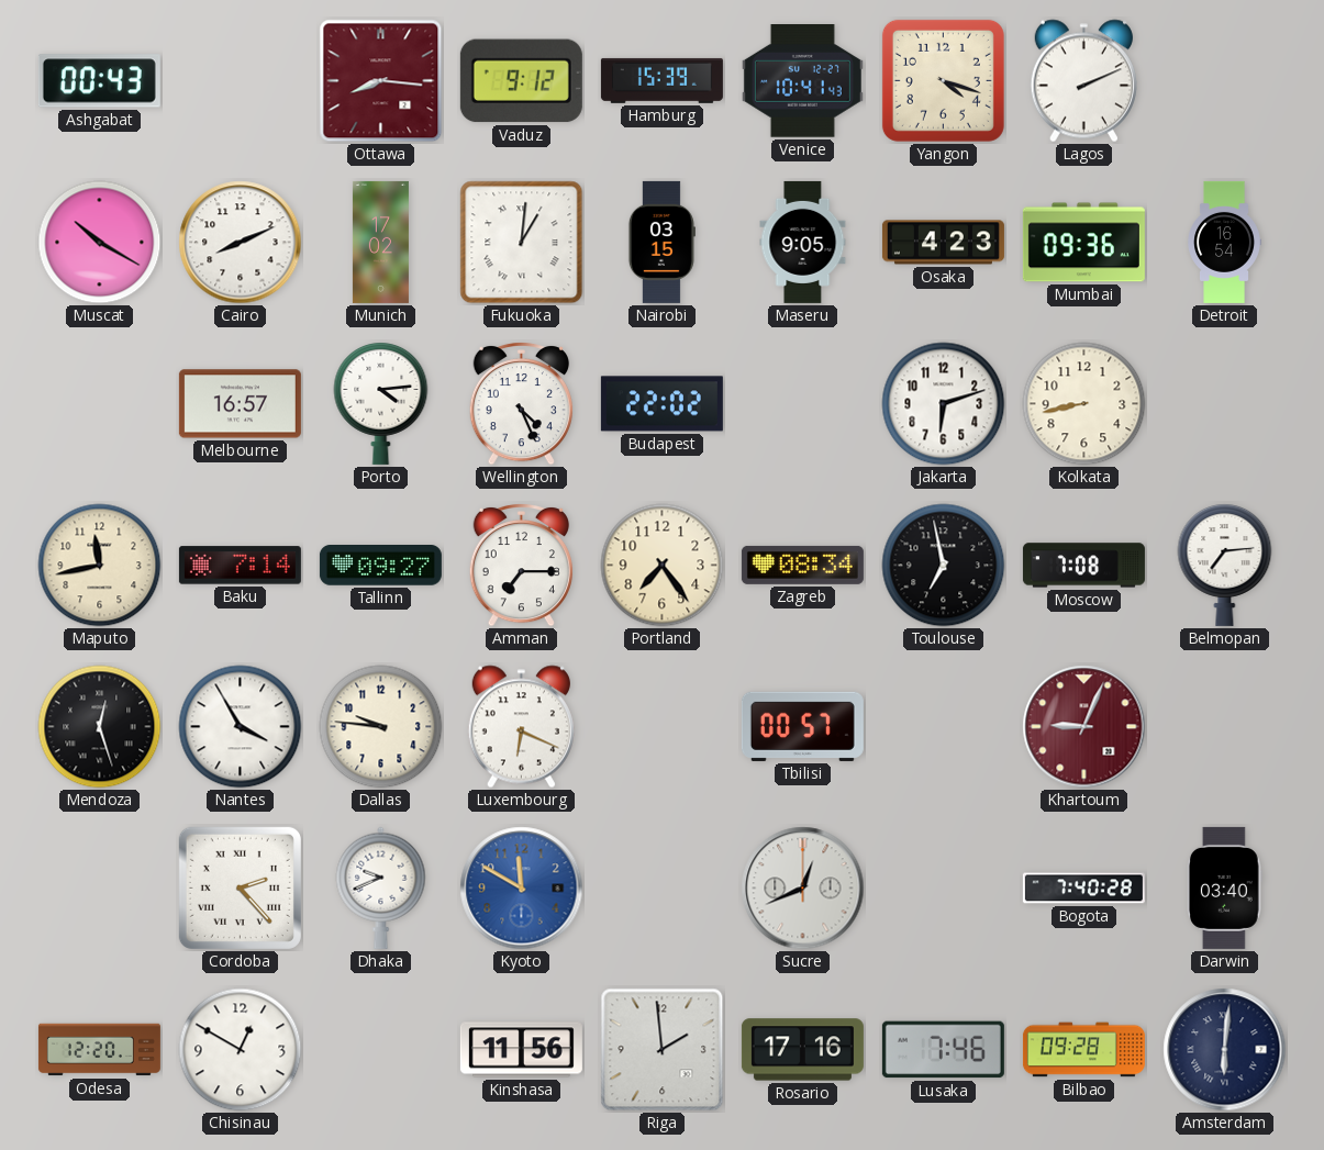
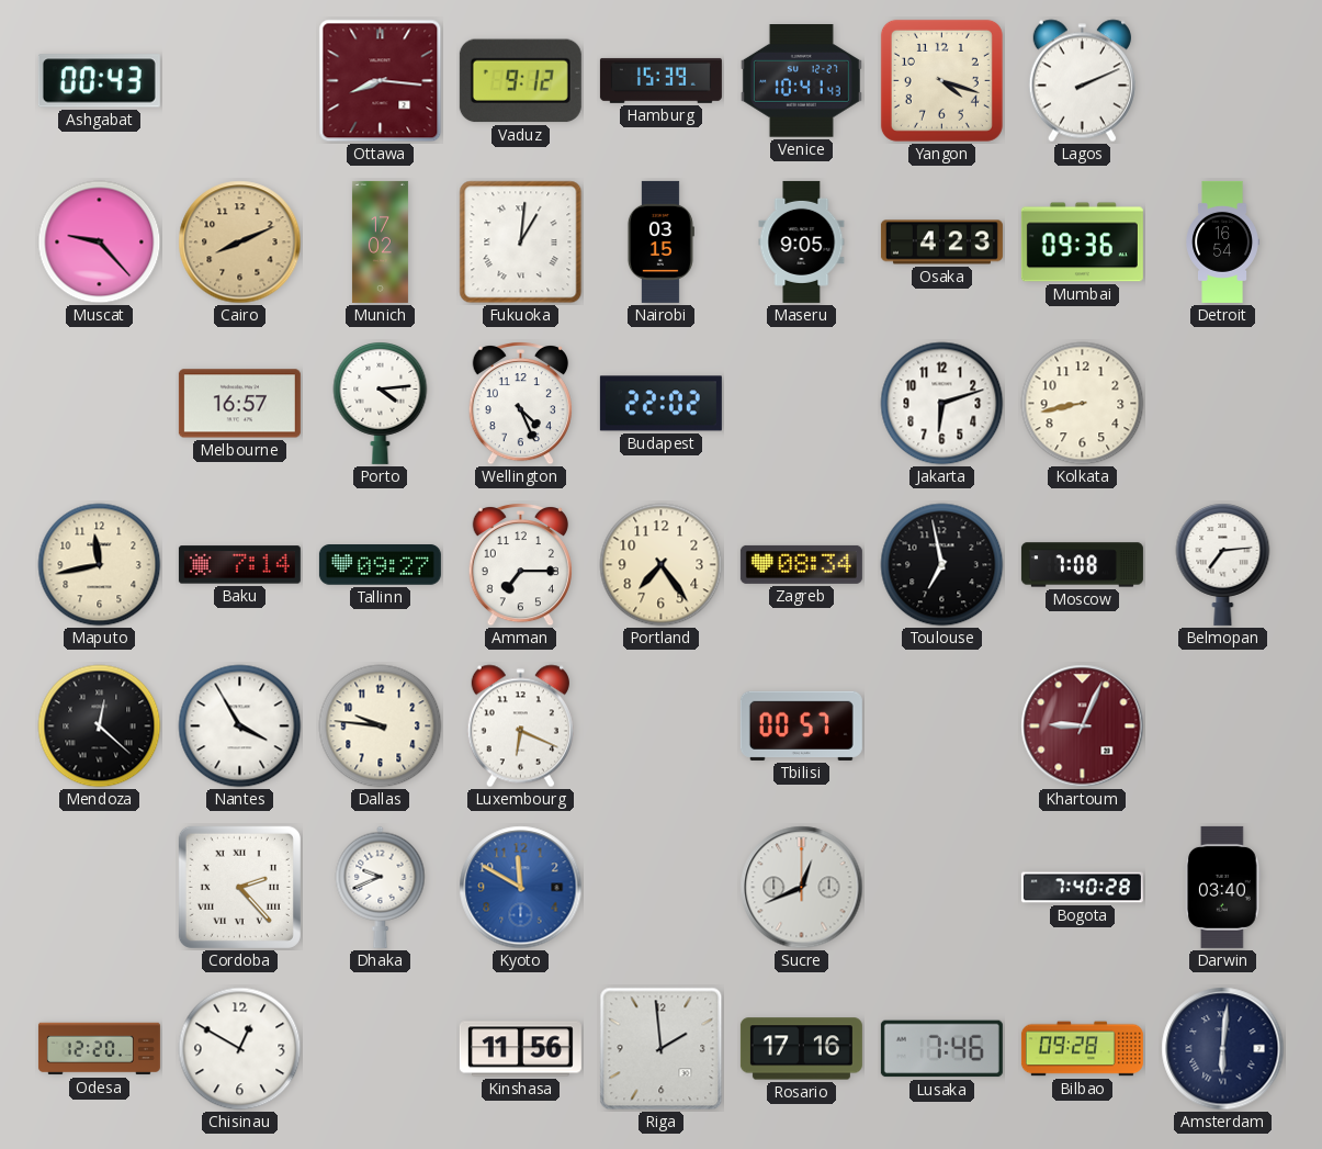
Muscat: 10:20 -> 9:23
Cairo dial: white -> champagne
Mendoza: 12:27 -> 12:22
